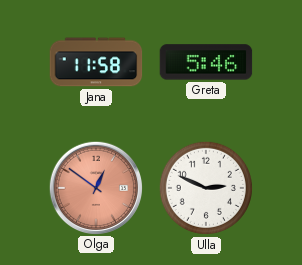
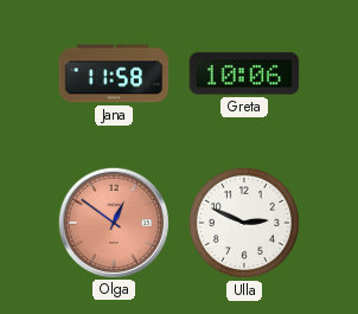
Greta: 5:46 -> 10:06
